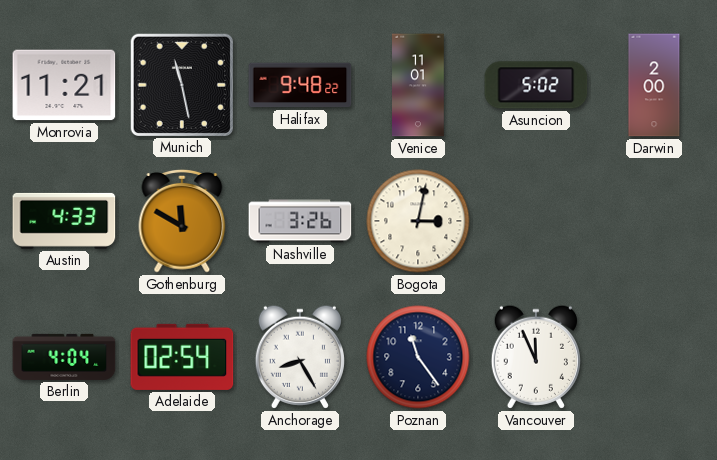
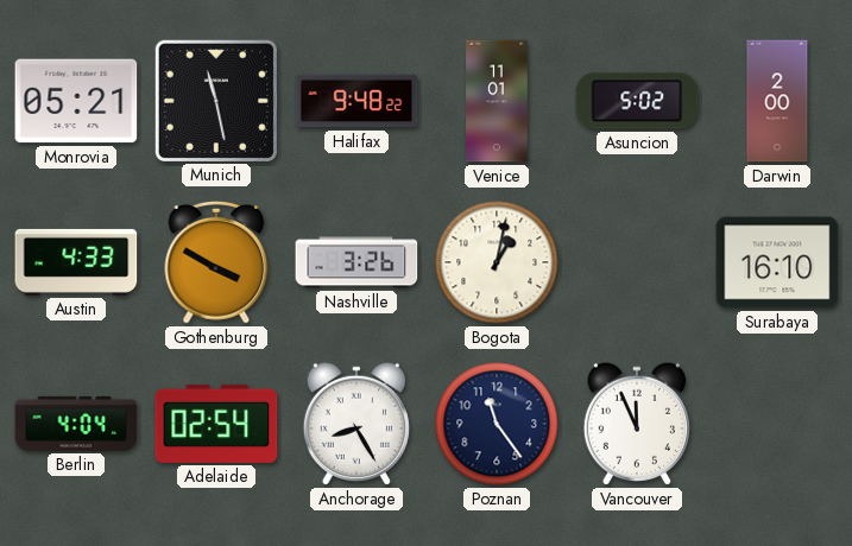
Monrovia: 11:21 -> 05:21
Gothenburg: 11:50 -> 3:50
Bogota: 3:02 -> 1:02
Surabaya: none -> 16:10
